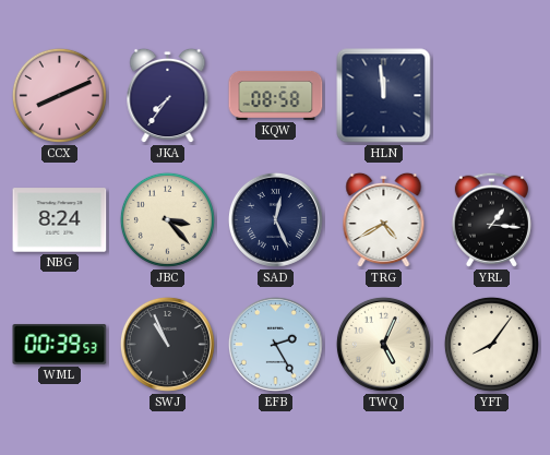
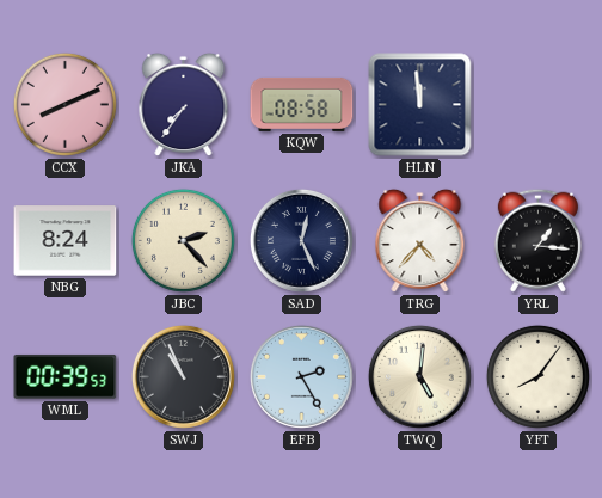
JBC: 3:23 -> 2:23
TRG: 4:40 -> 4:37
TWQ: 5:04 -> 5:01
